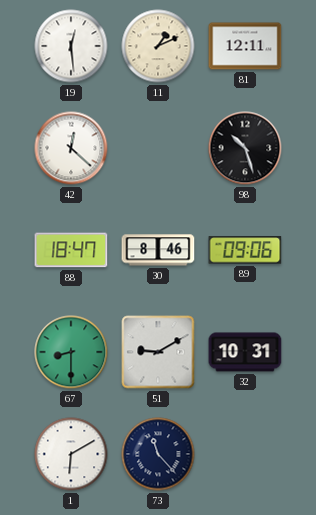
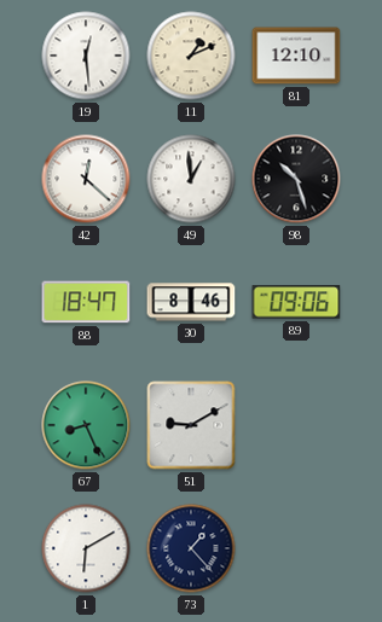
81: 12:11 -> 12:10
49: none -> 12:59
67: 8:30 -> 8:26
32: 10:31 -> none
73: 11:23 -> 1:23
